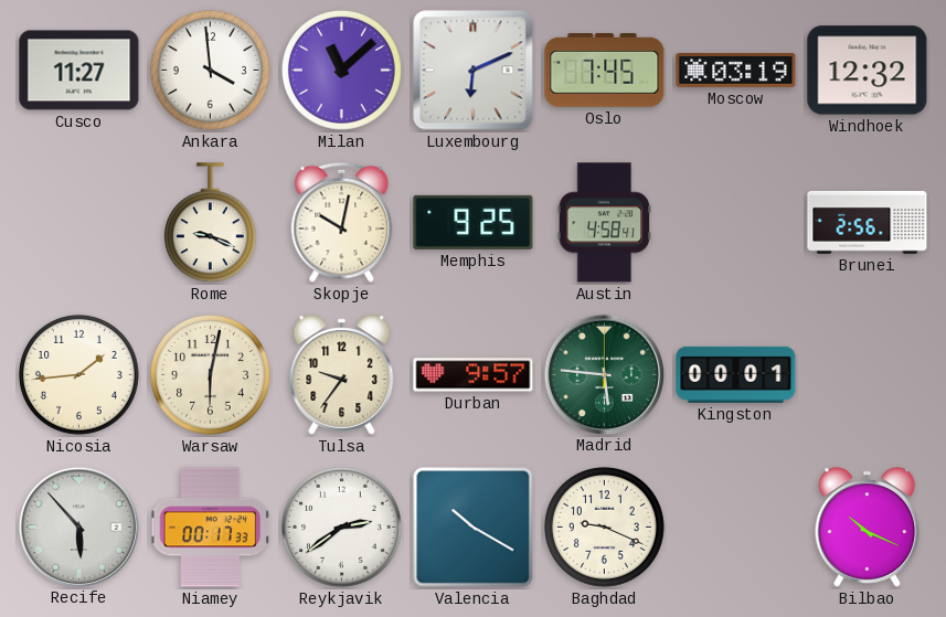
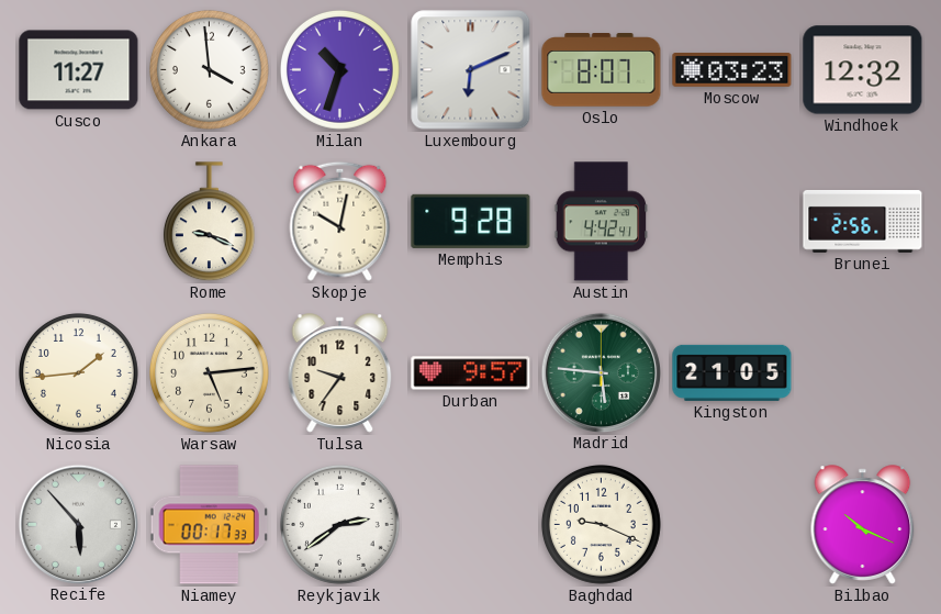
Milan: 11:08 -> 10:33
Oslo: 7:45 -> 8:07
Moscow: 03:19 -> 03:23
Memphis: 9:25 -> 9:28
Austin: 4:58 -> 4:42
Warsaw: 6:02 -> 5:14
Kingston: 00:01 -> 21:05
Valencia: 10:20 -> none
